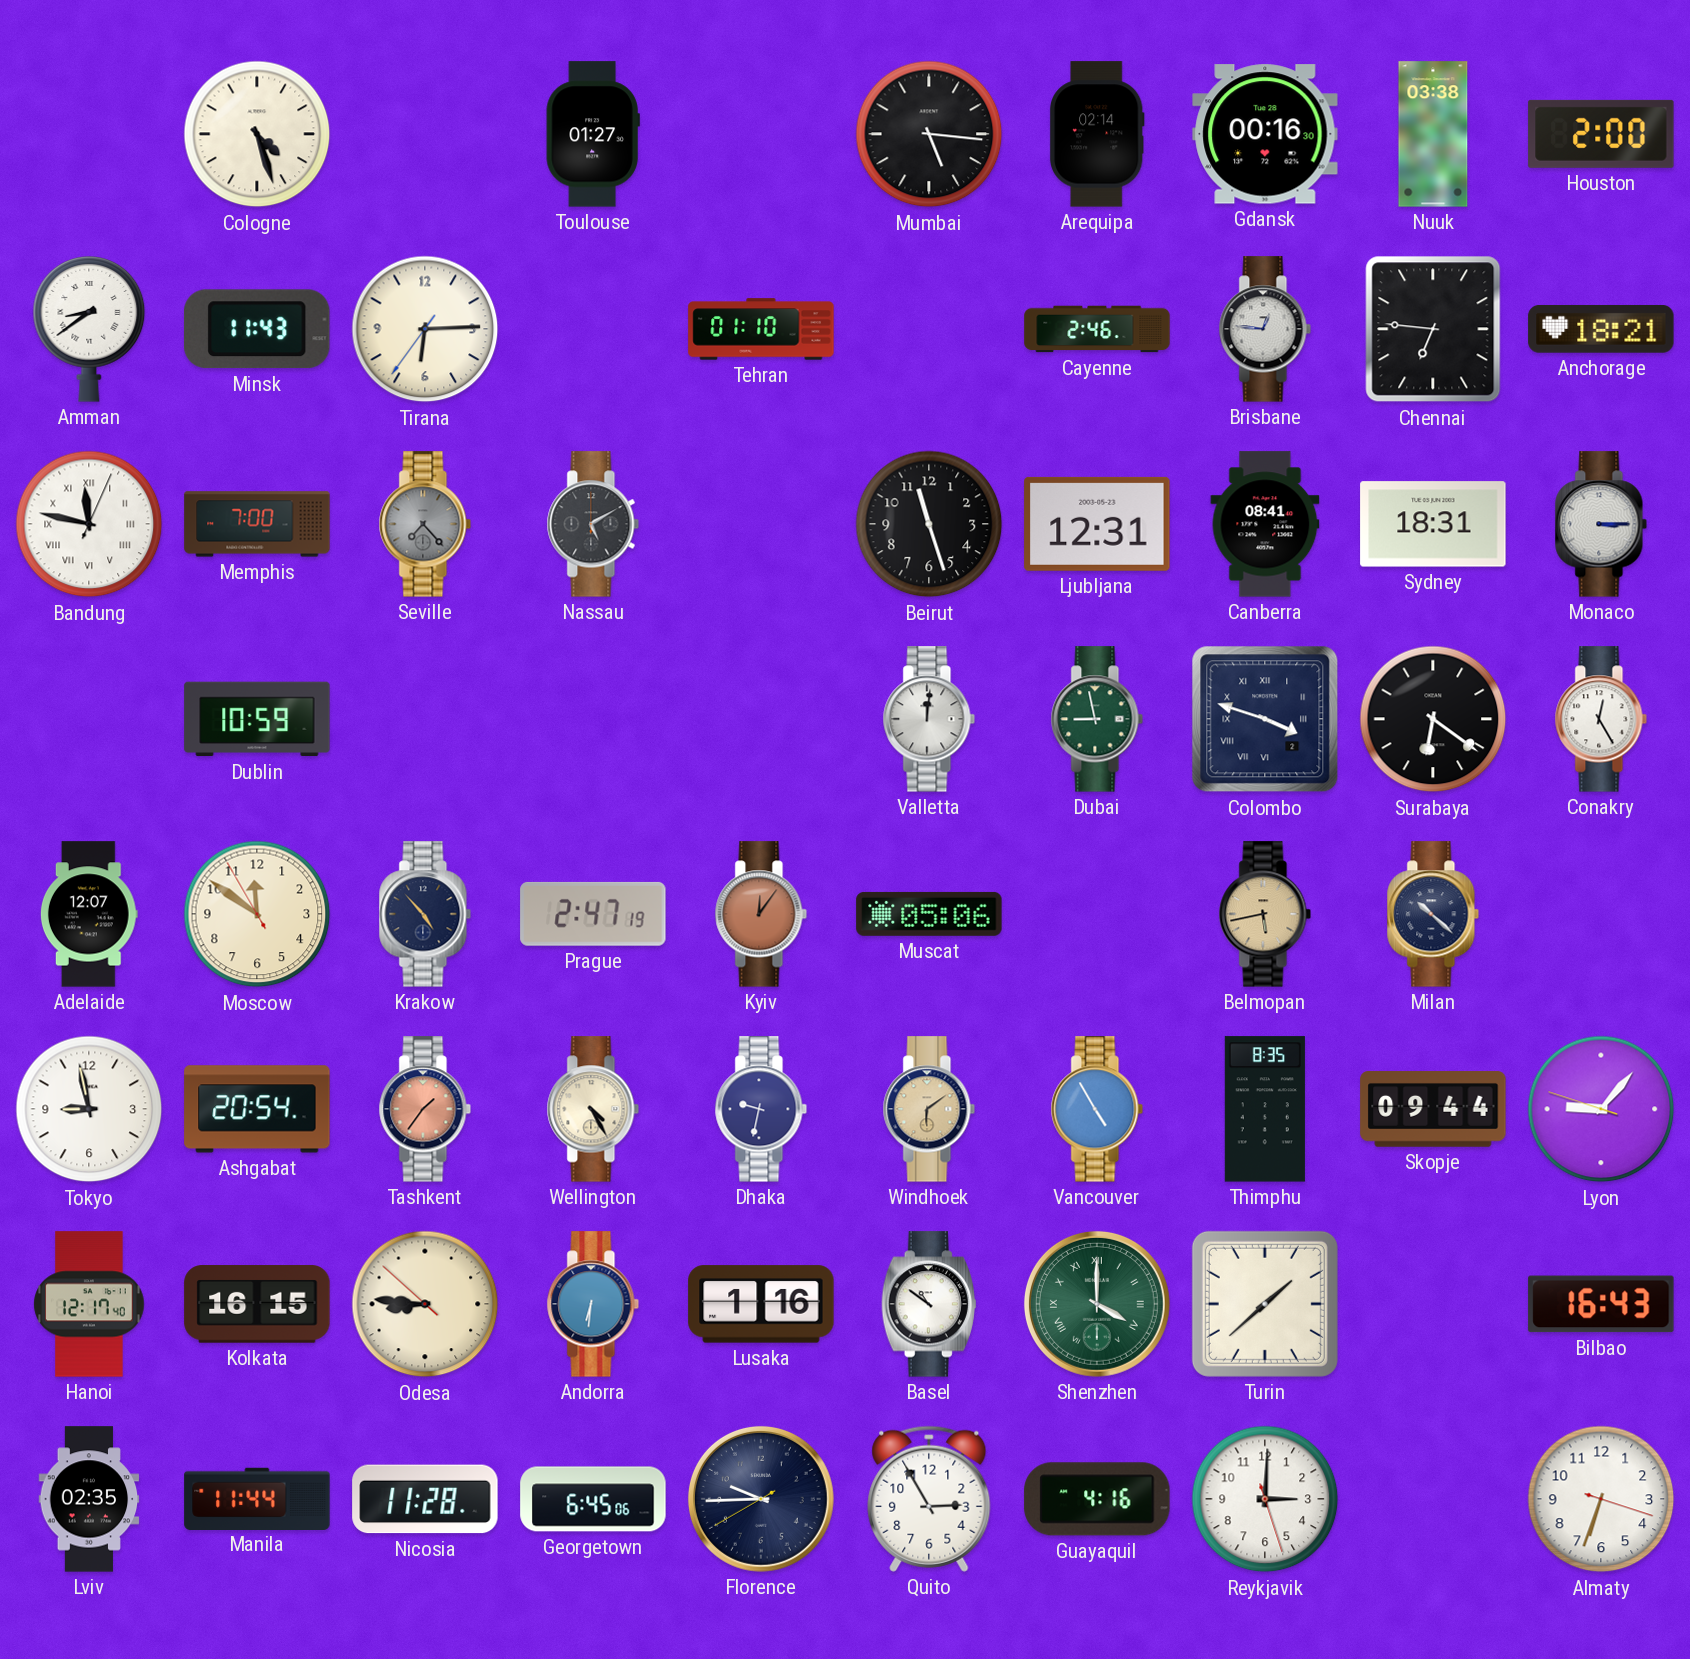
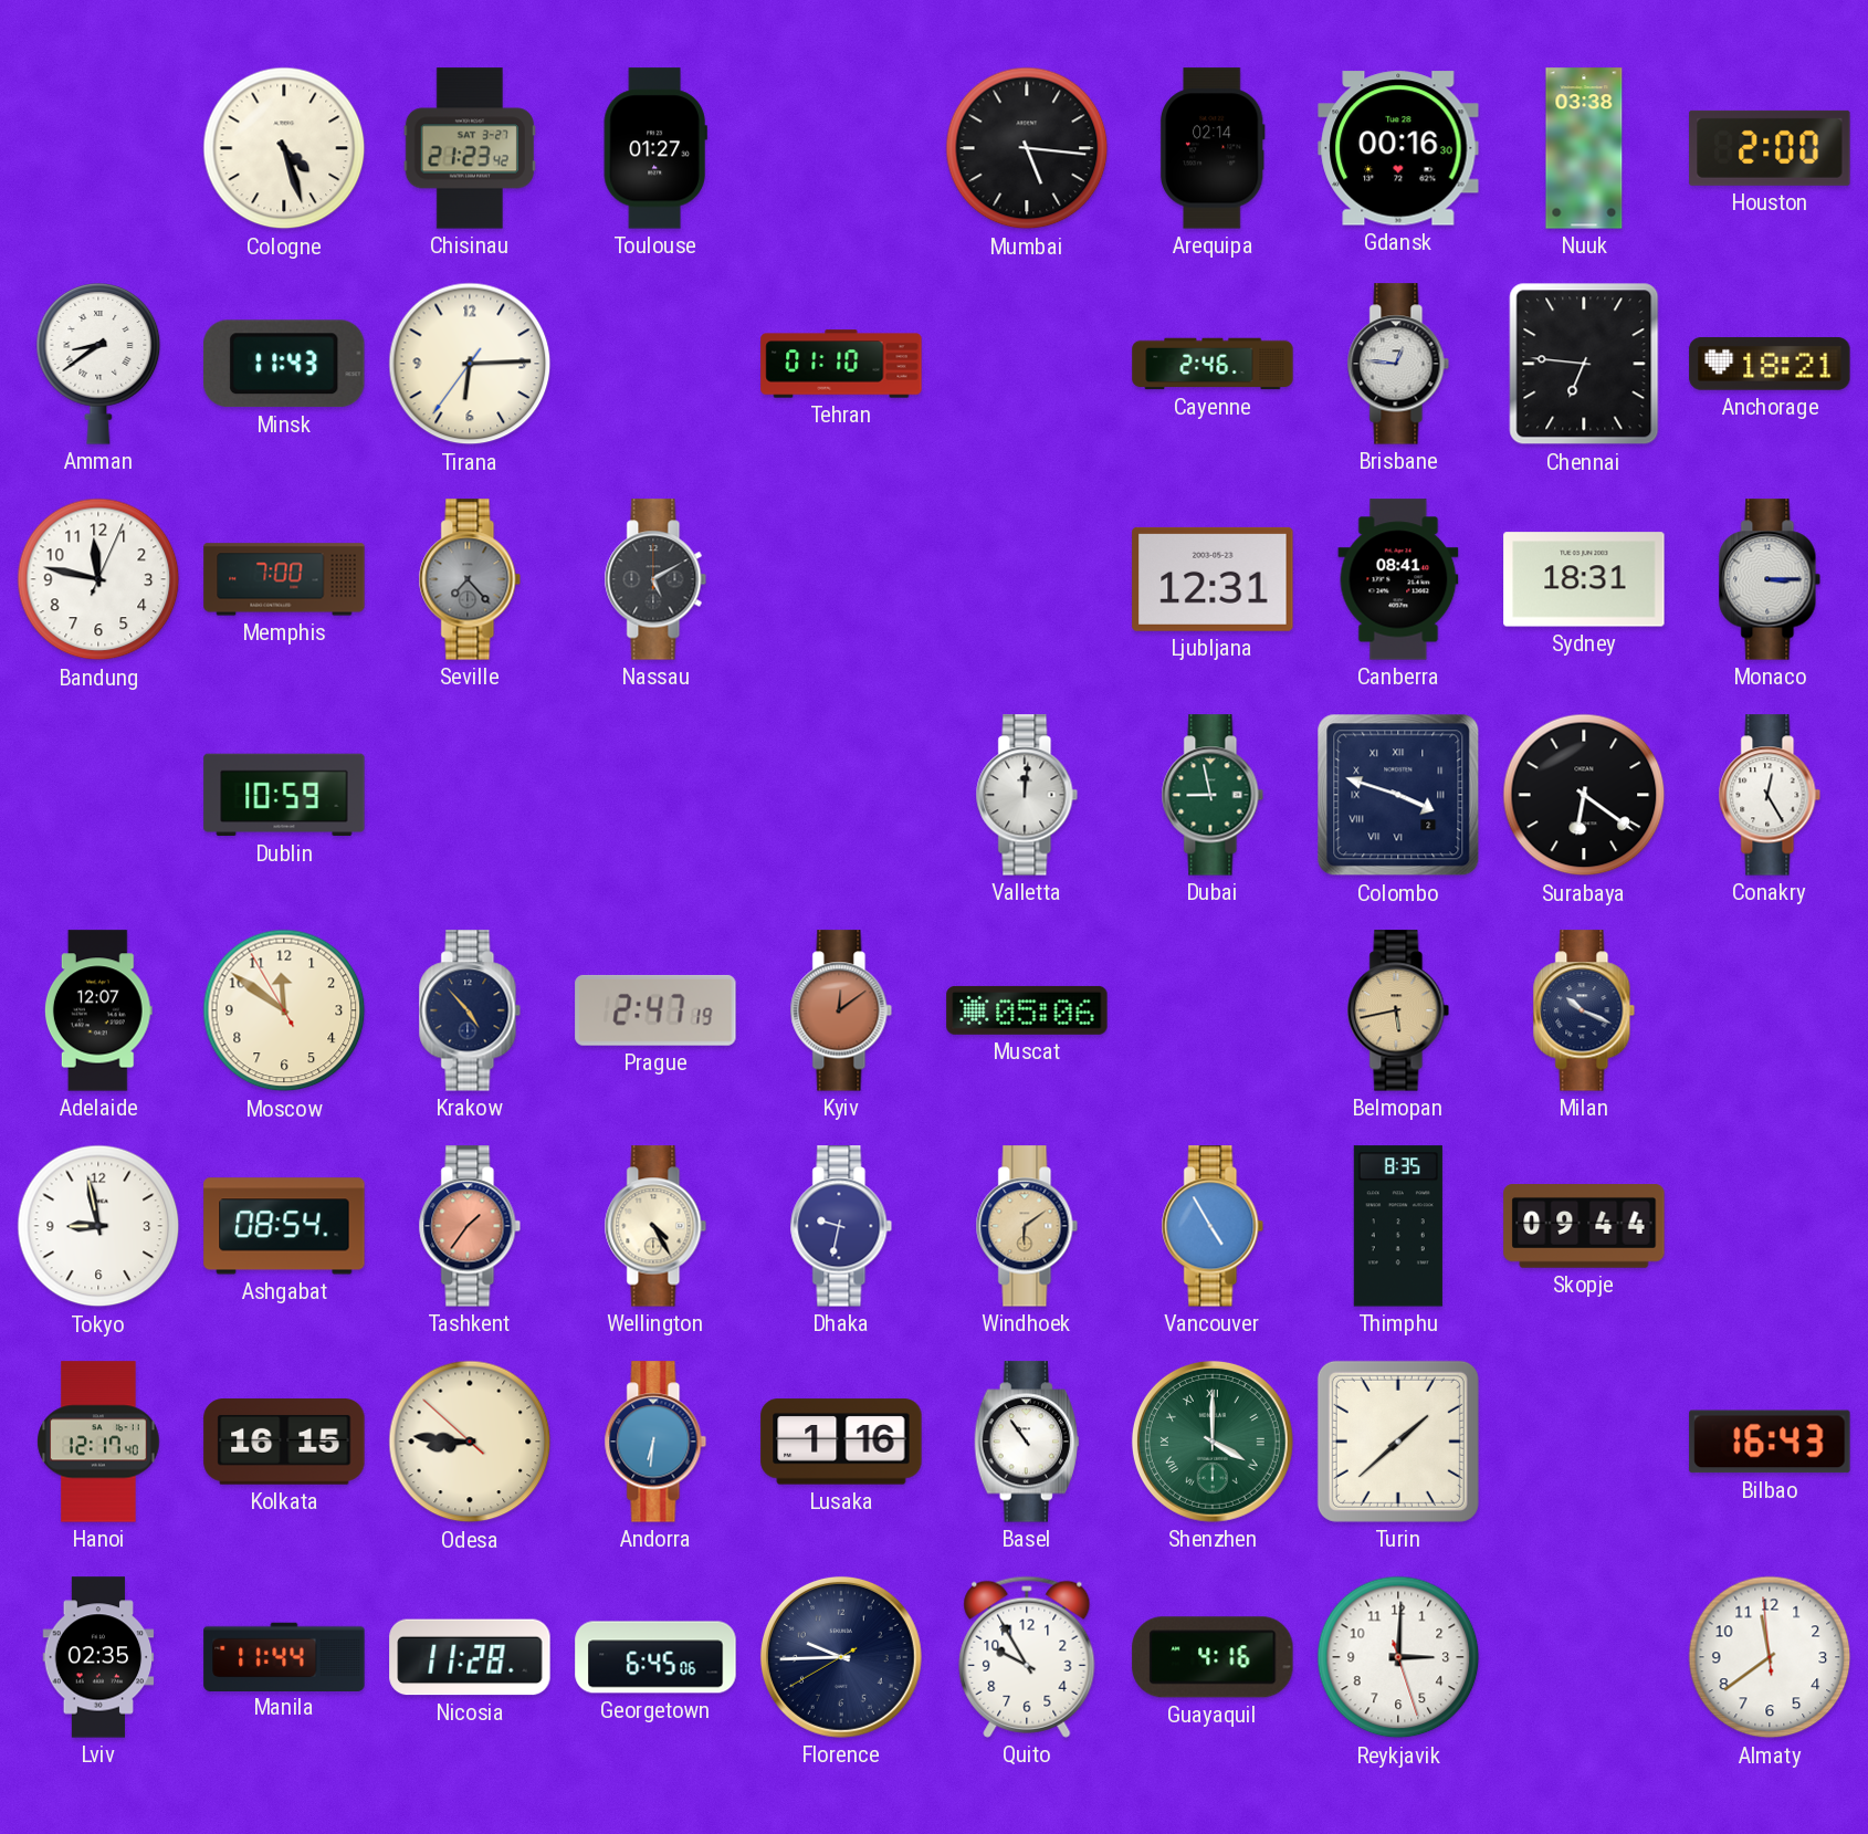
Chisinau: none -> 21:23
Bandung numerals: Roman -> Arabic
Beirut: 11:27 -> none
Kyiv: 12:06 -> 12:09
Milan: 10:22 -> 10:19
Ashgabat: 20:54 -> 08:54
Lyon: 9:06 -> none
Basel: 10:51 -> 10:54
Quito: 2:55 -> 9:55
Almaty: 6:33 -> 11:38
